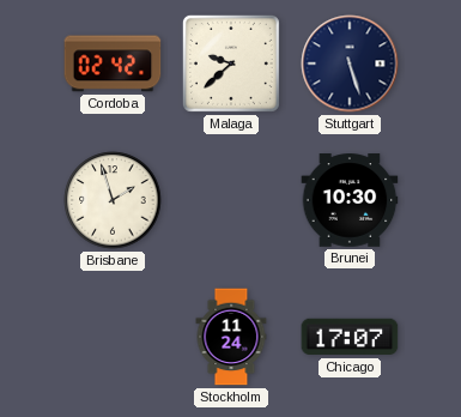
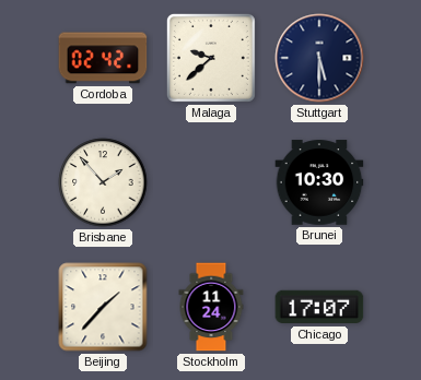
Stuttgart: 5:27 -> 5:30
Brisbane: 1:57 -> 1:53
Beijing: none -> 1:37
